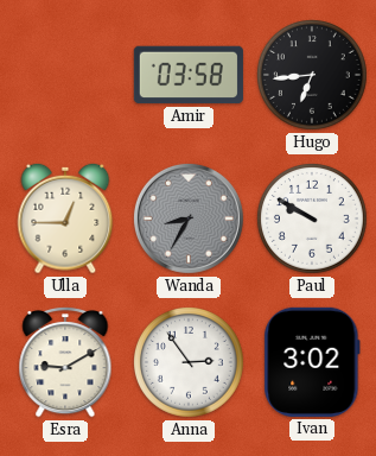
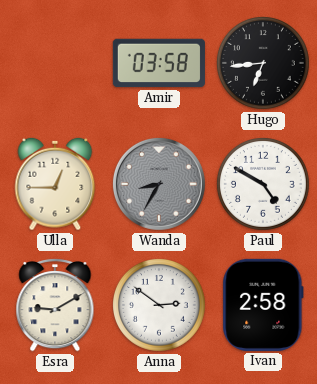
Paul: 9:50 -> 4:50
Anna: 2:54 -> 2:51
Ivan: 3:02 -> 2:58
